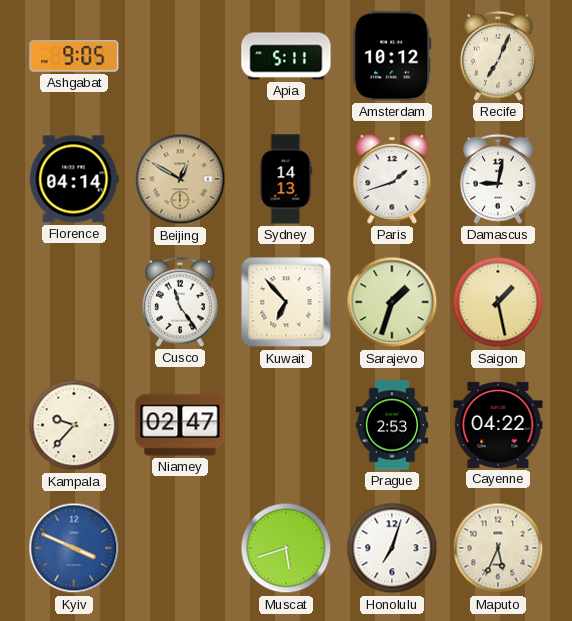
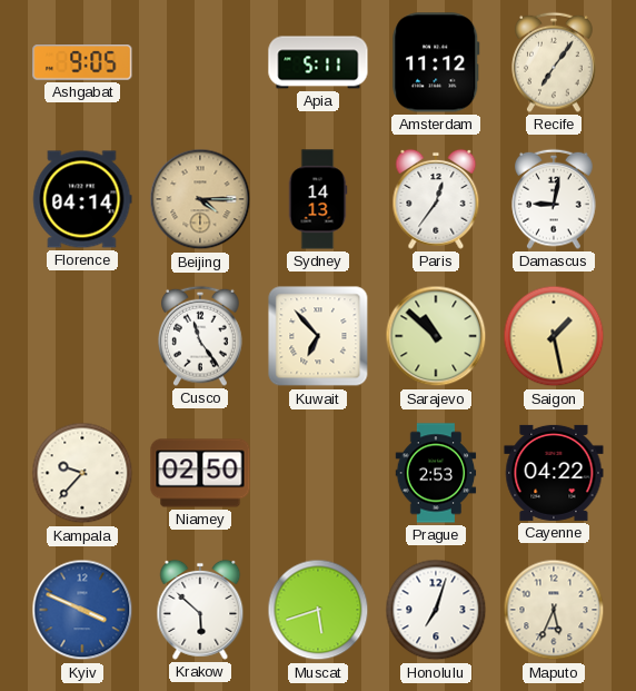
Amsterdam: 10:12 -> 11:12
Recife: 7:04 -> 7:06
Beijing: 12:50 -> 4:15
Paris: 1:42 -> 12:36
Sarajevo: 1:33 -> 10:52
Niamey: 02:47 -> 02:50
Krakow: none -> 5:52
